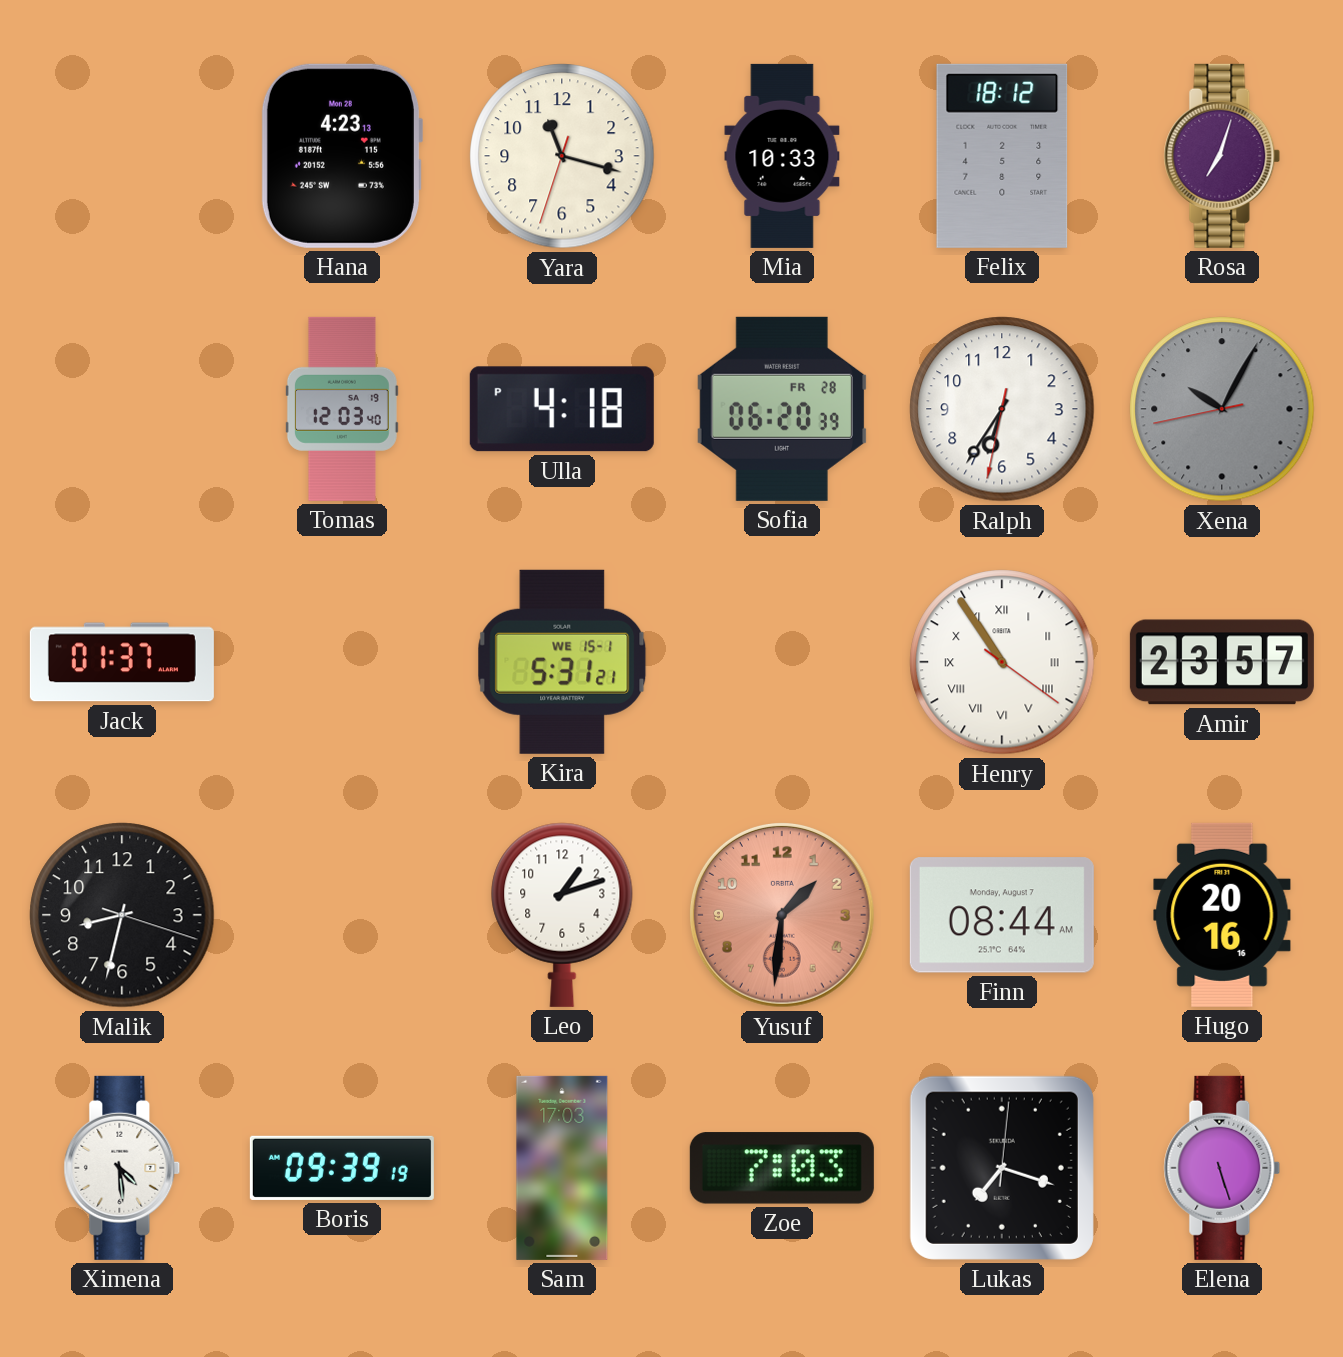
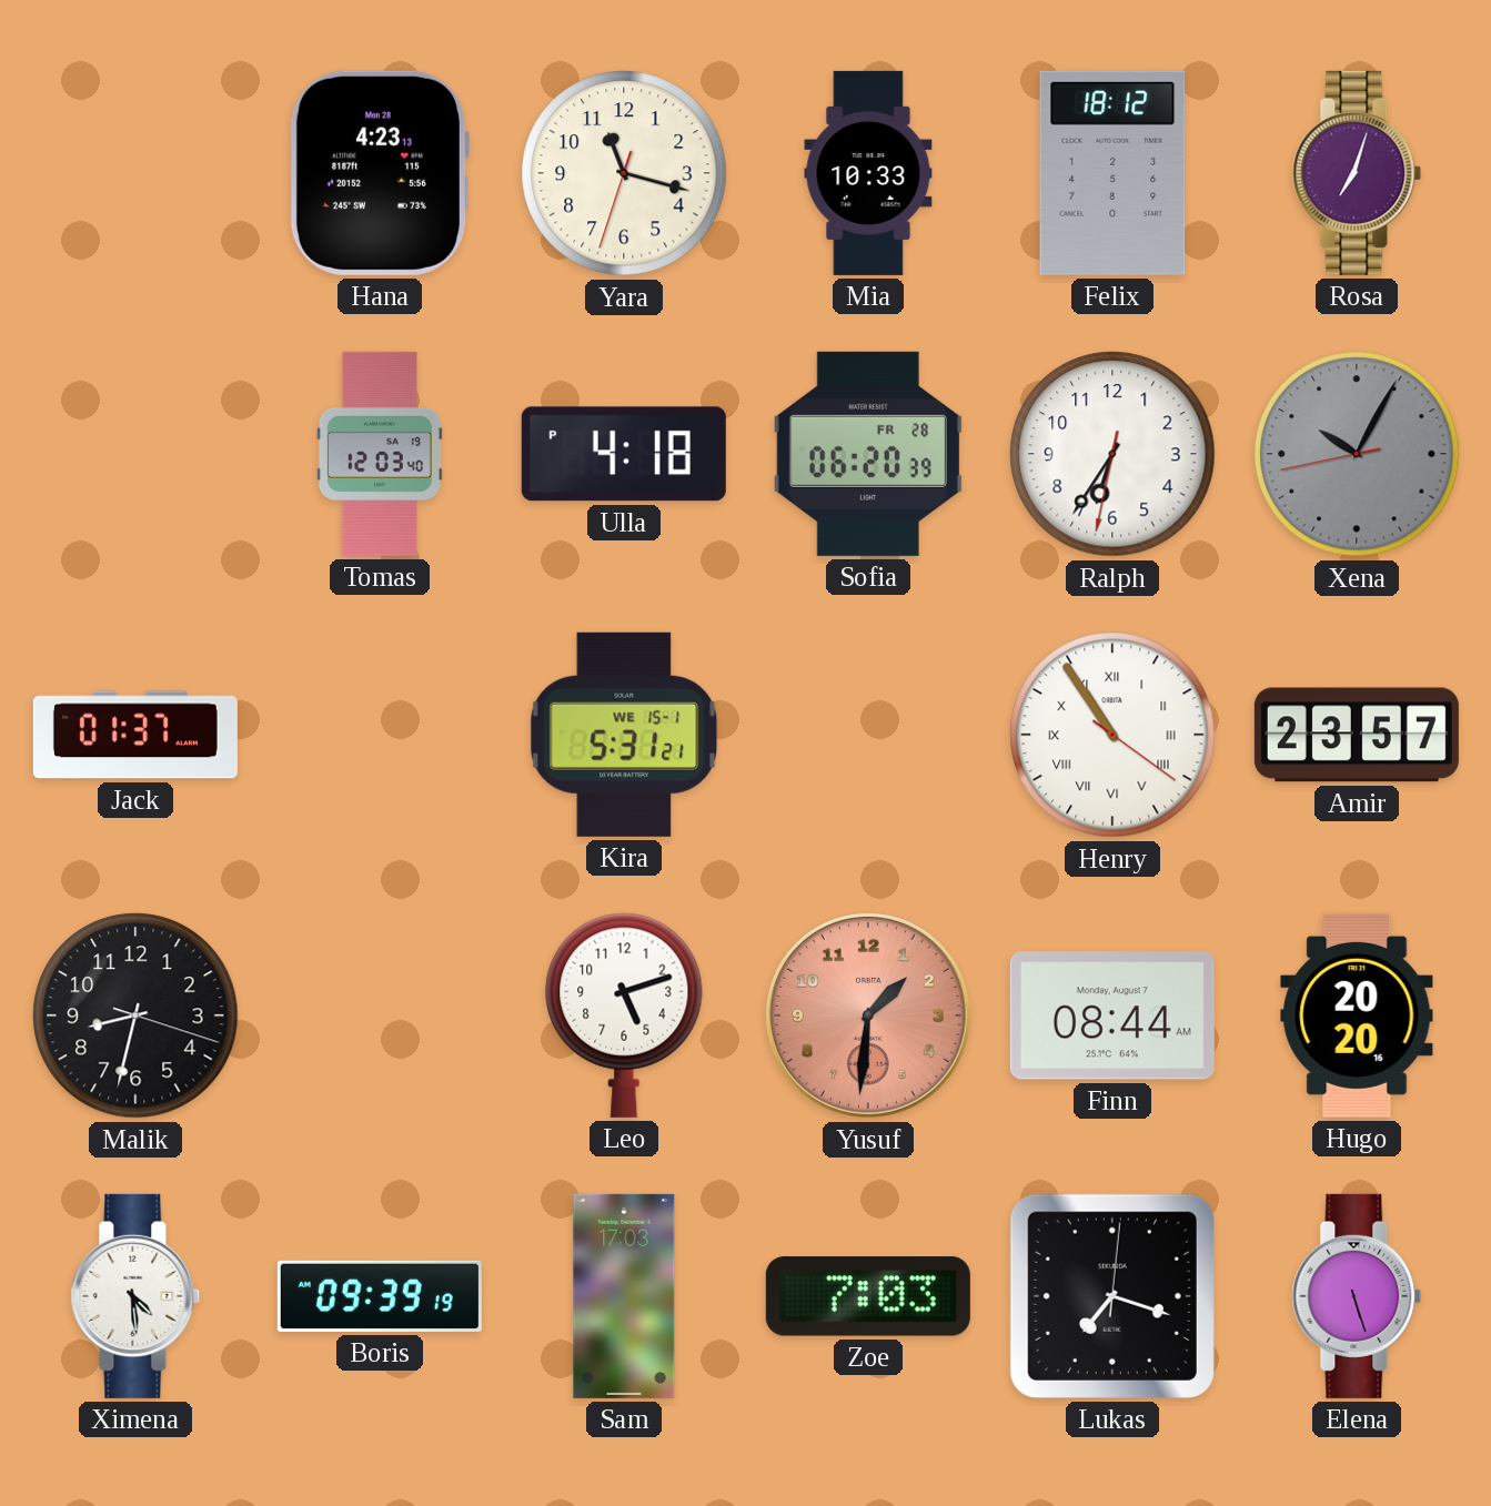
Leo: 1:12 -> 5:12
Hugo: 20:16 -> 20:20
